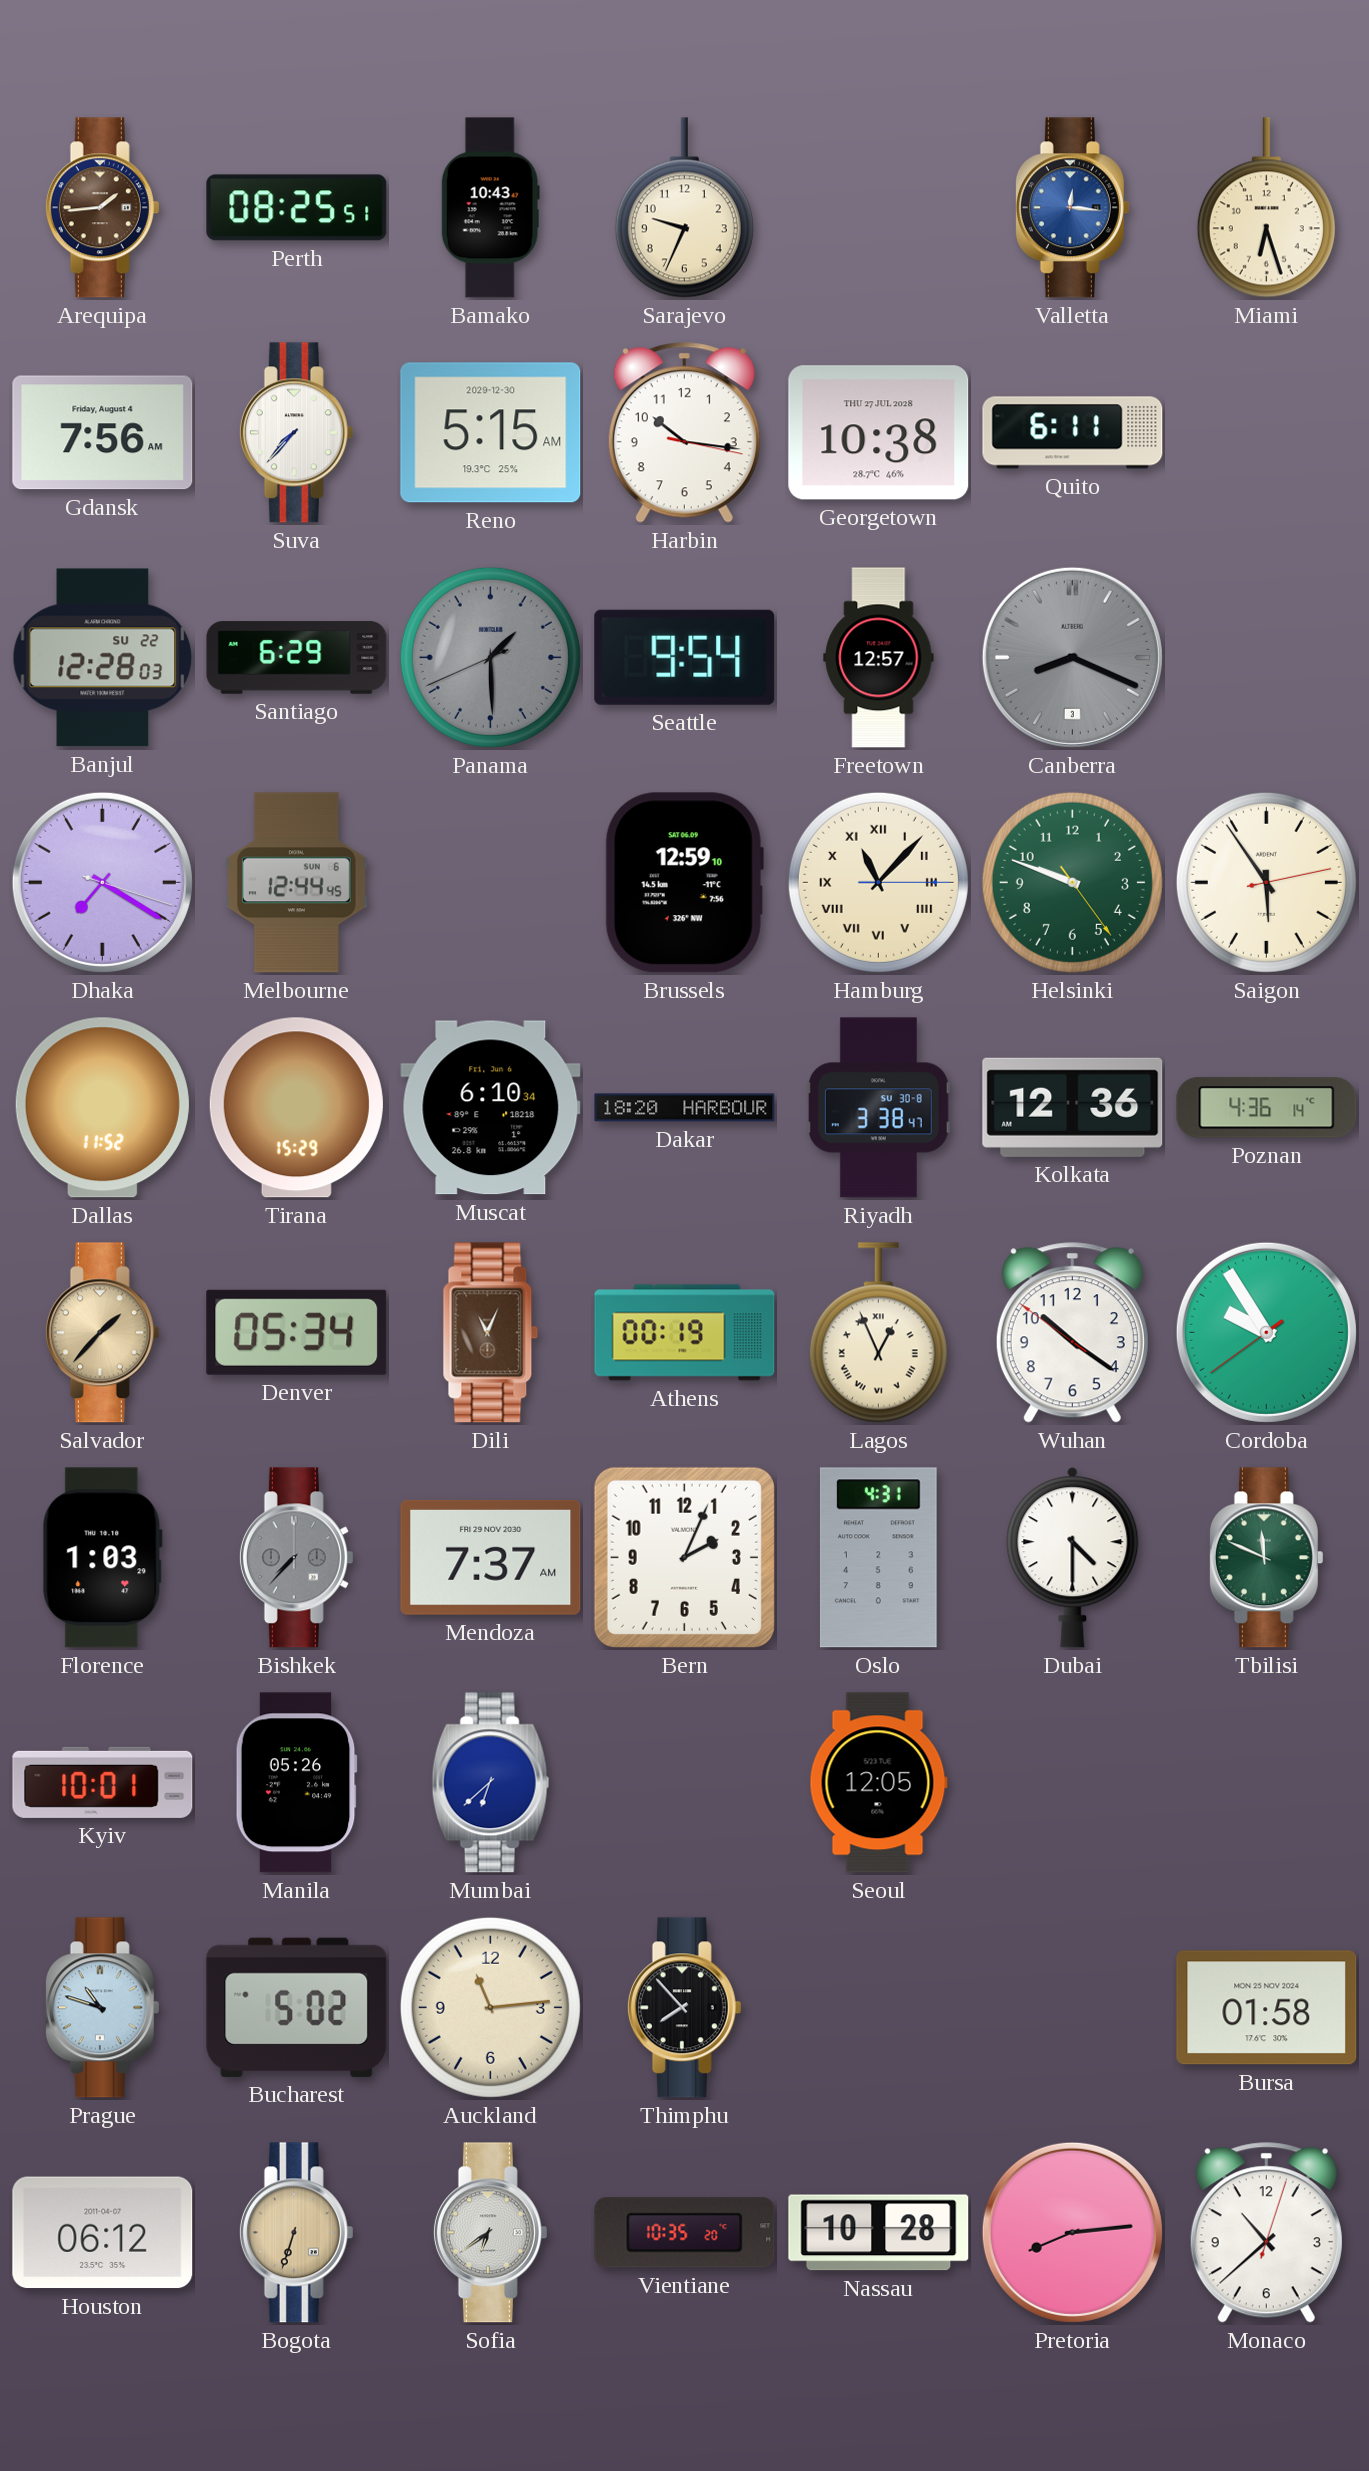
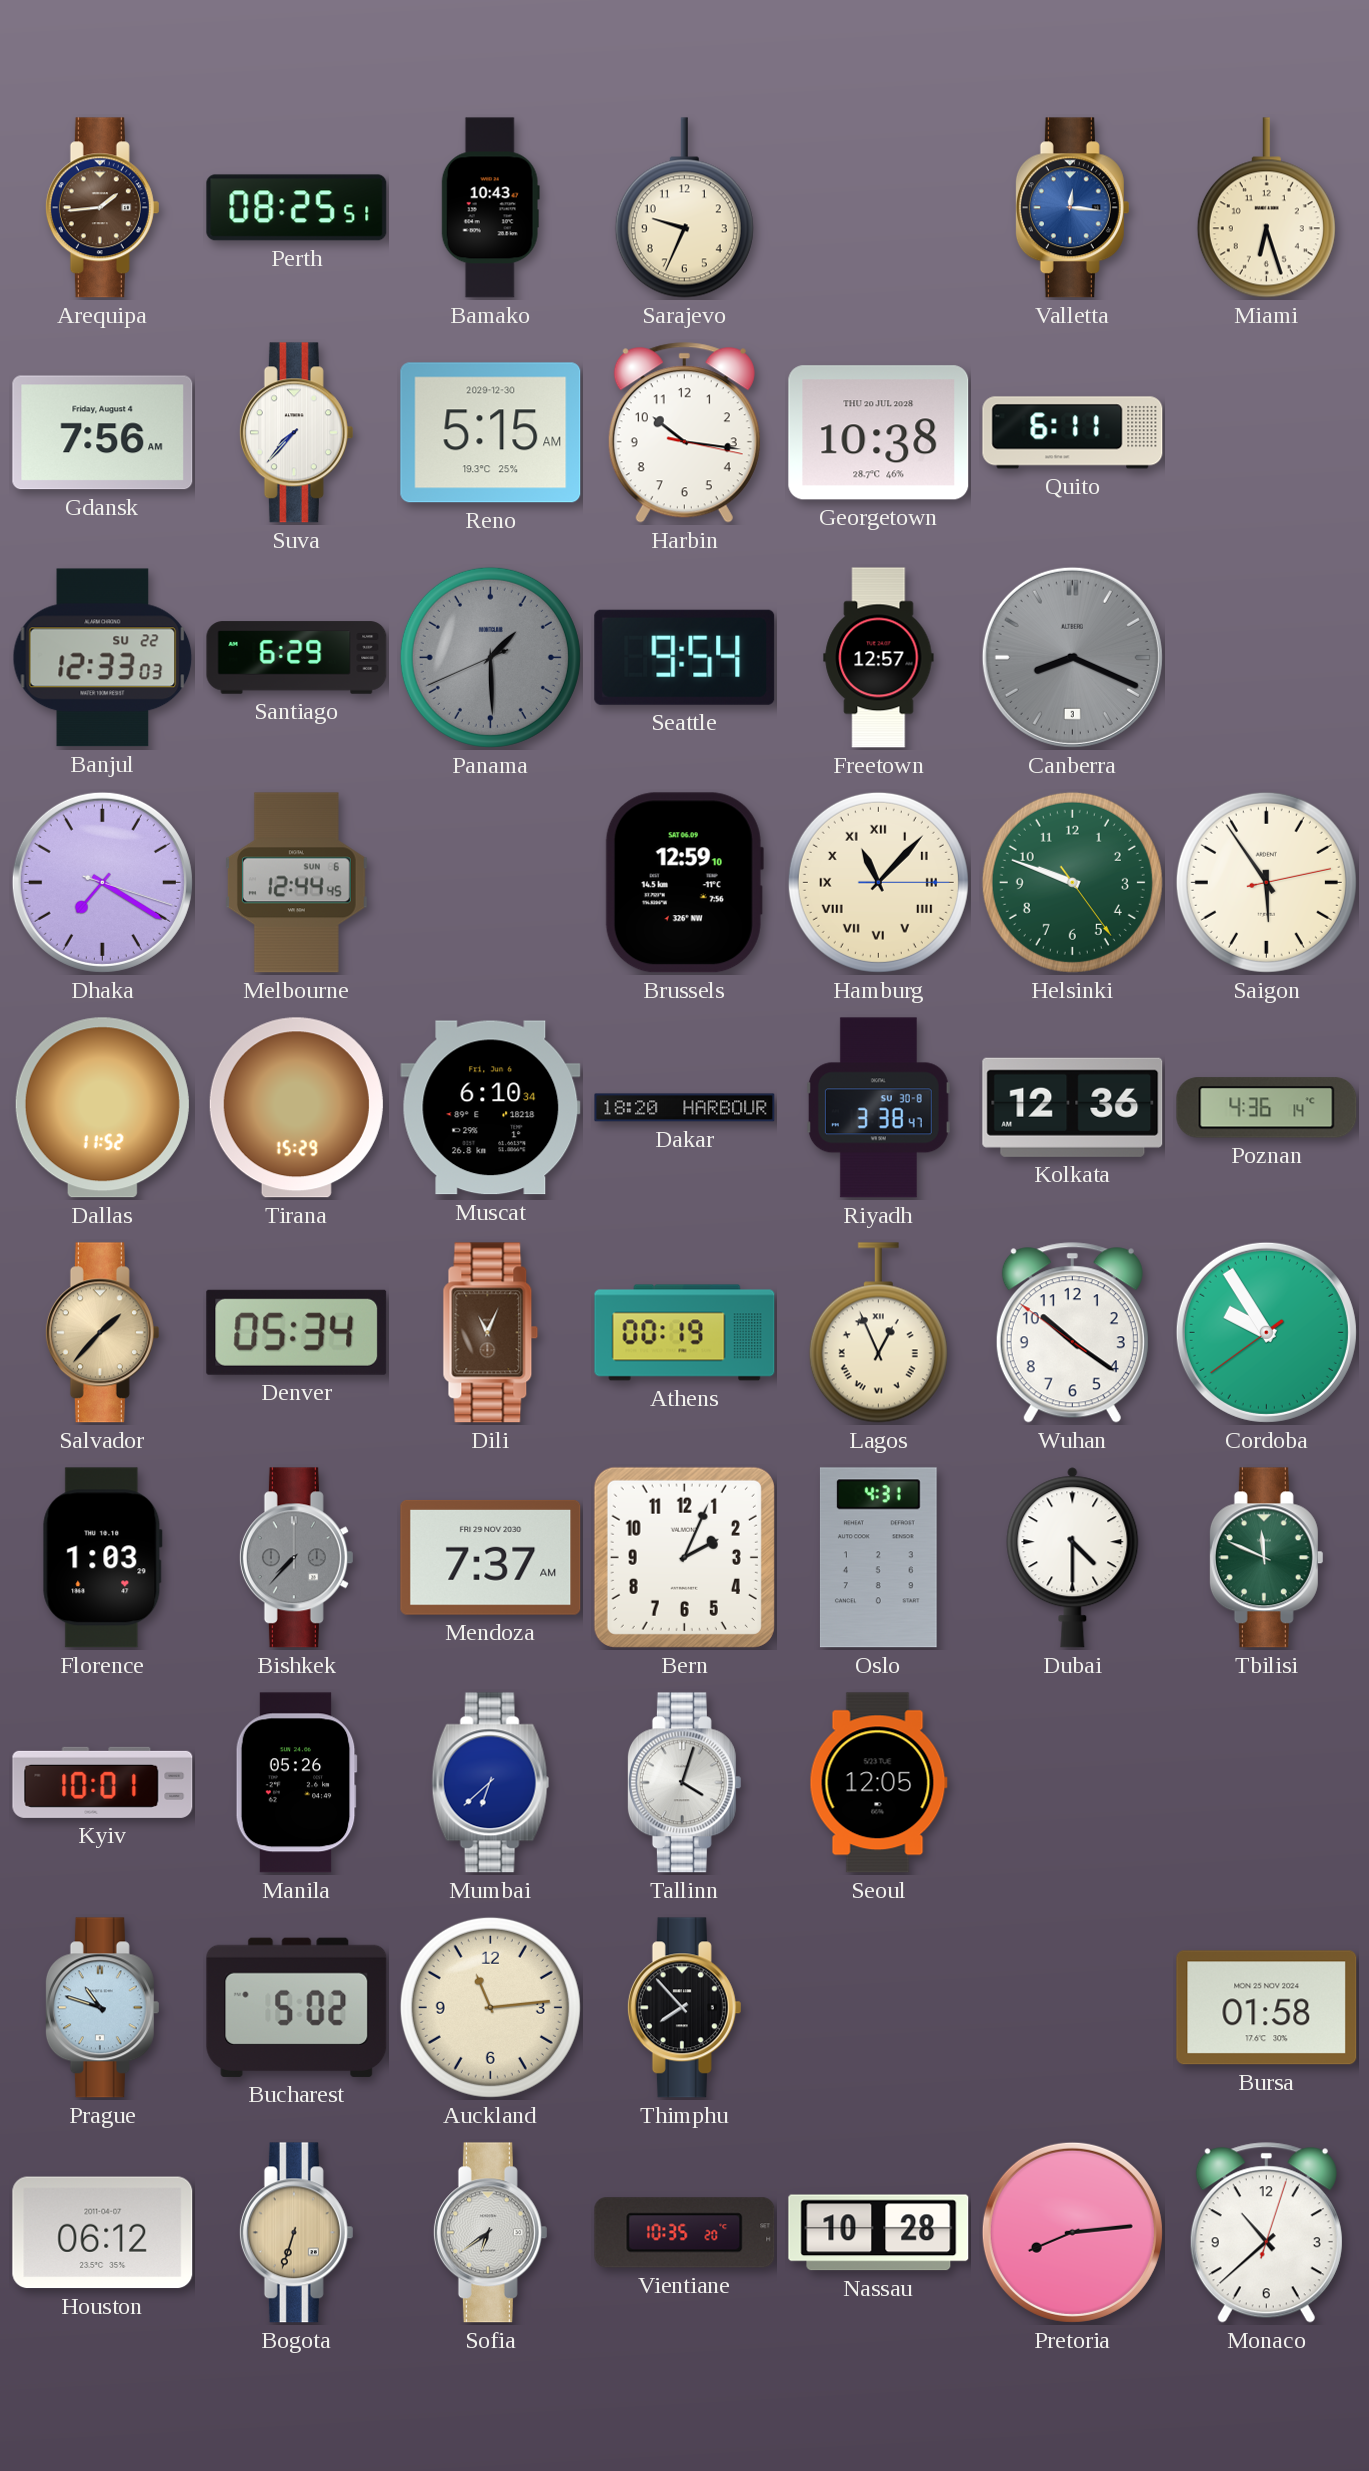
Georgetown date: THU 27 JUL 2028 -> THU 20 JUL 2028
Banjul: 12:28 -> 12:33
Tallinn: none -> 4:03
